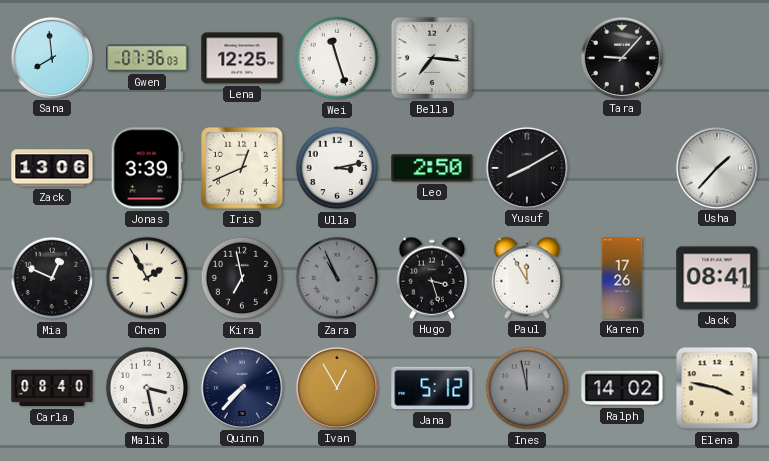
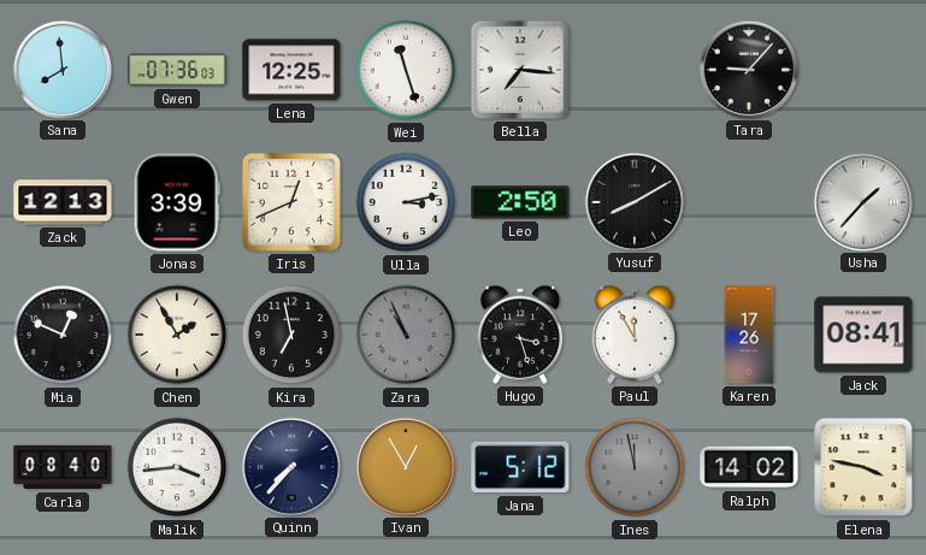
Zack: 13:06 -> 12:13
Malik: 3:28 -> 3:44
